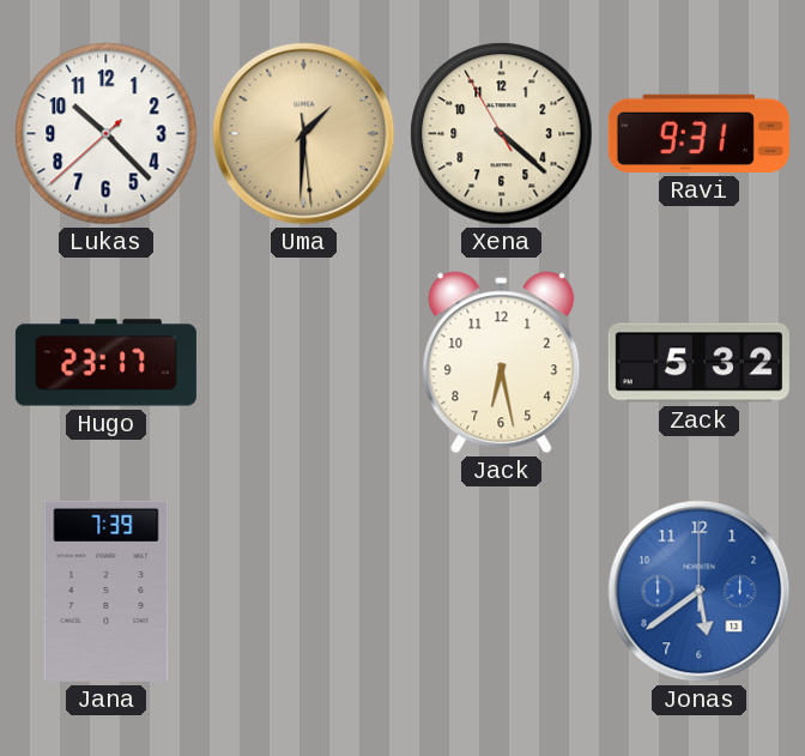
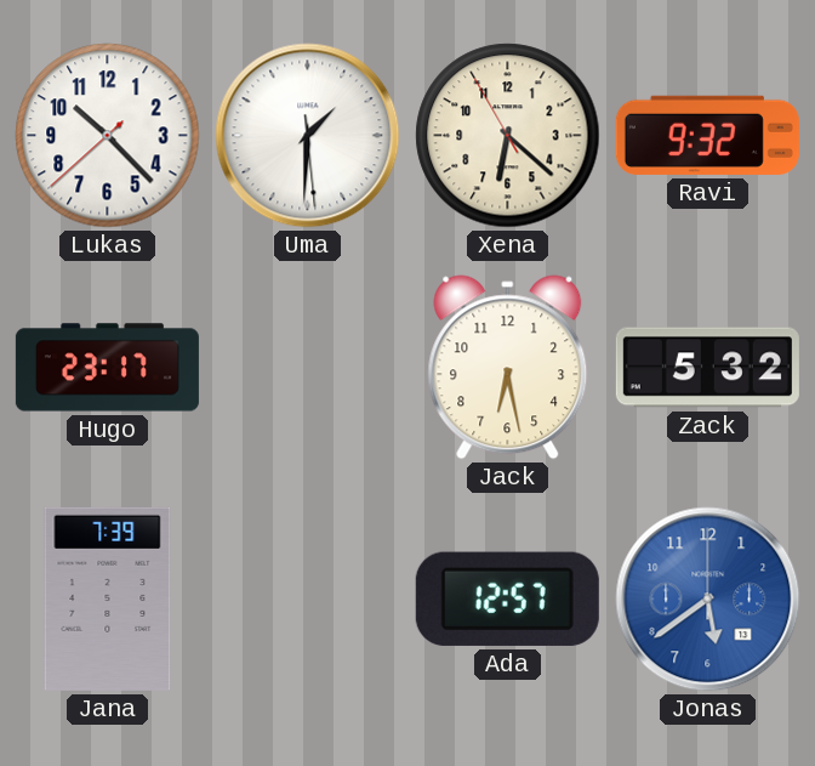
Uma dial: champagne -> white
Xena: 4:21 -> 6:21
Ravi: 9:31 -> 9:32
Ada: none -> 12:57
